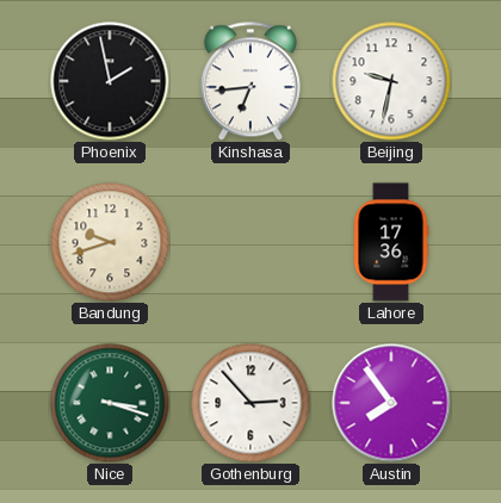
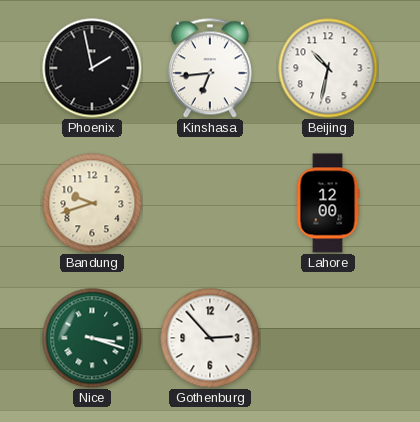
Beijing: 9:32 -> 10:32
Lahore: 17:36 -> 12:00
Austin: 7:54 -> none
